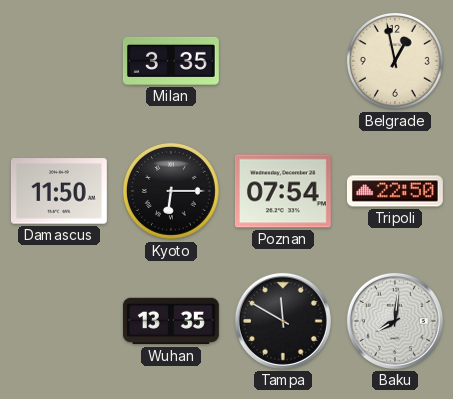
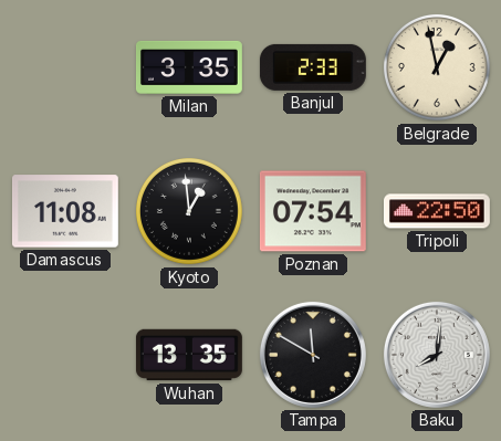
Banjul: none -> 2:33
Damascus: 11:50 -> 11:08
Kyoto: 6:15 -> 12:59
